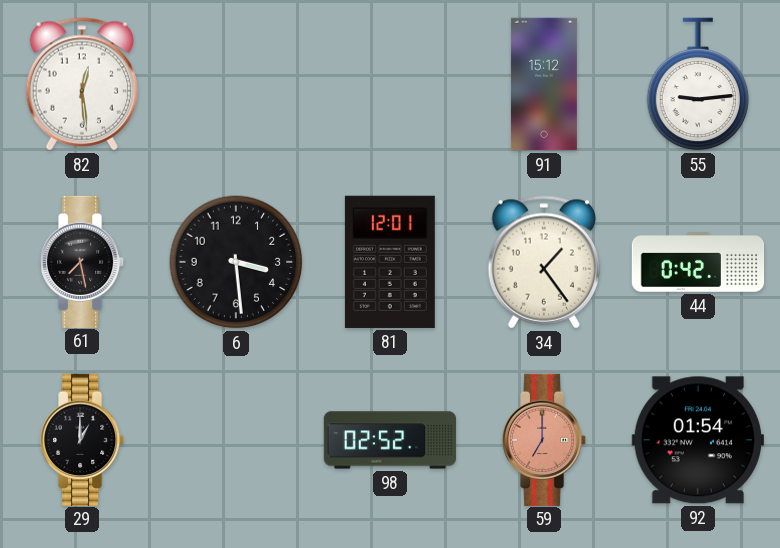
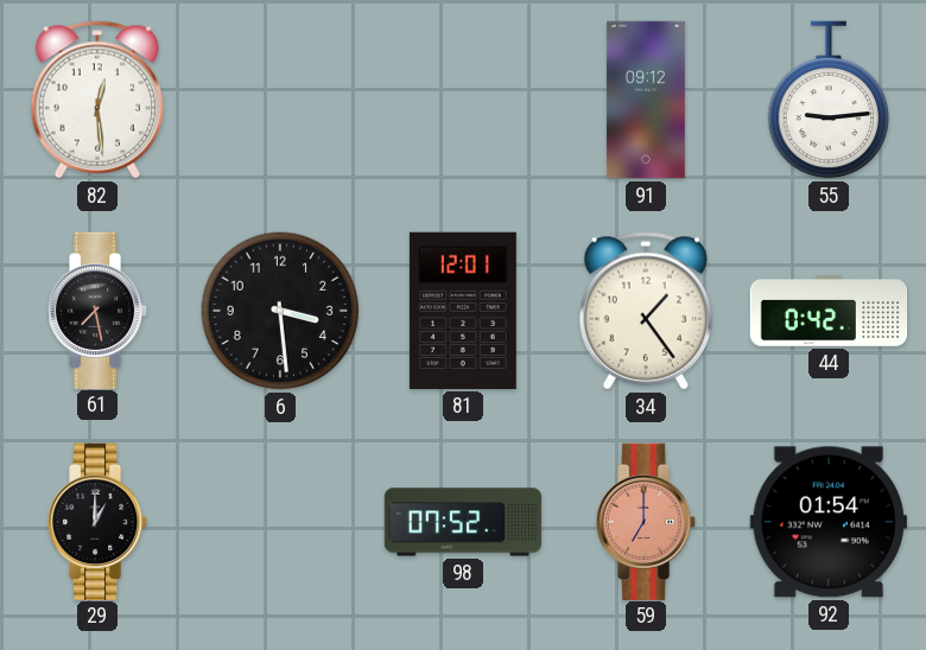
91: 15:12 -> 09:12
98: 02:52 -> 07:52
